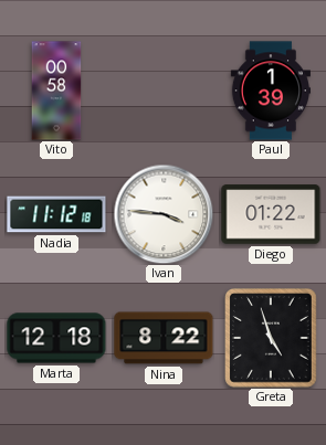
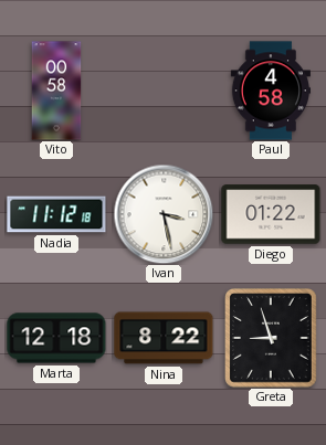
Paul: 1:39 -> 4:58
Ivan: 3:46 -> 3:28
Greta: 4:57 -> 8:57
